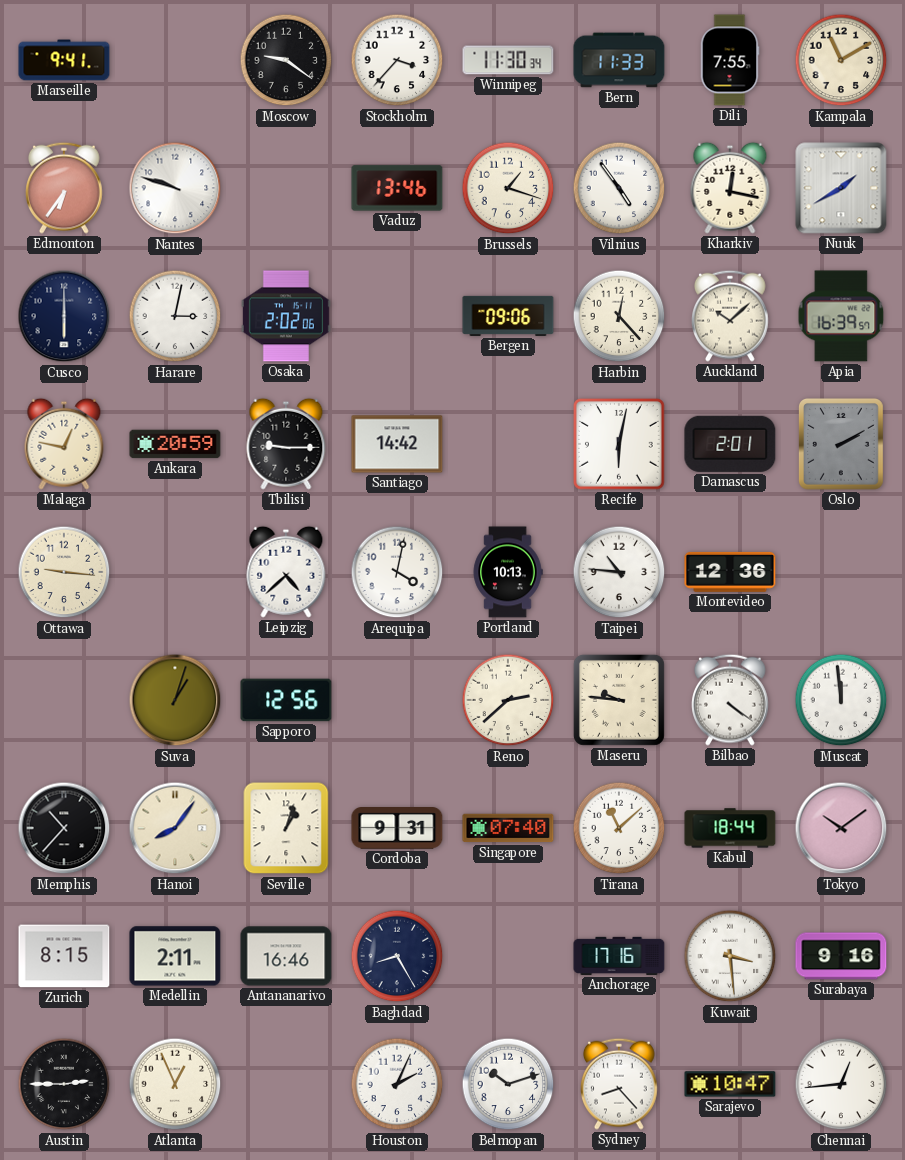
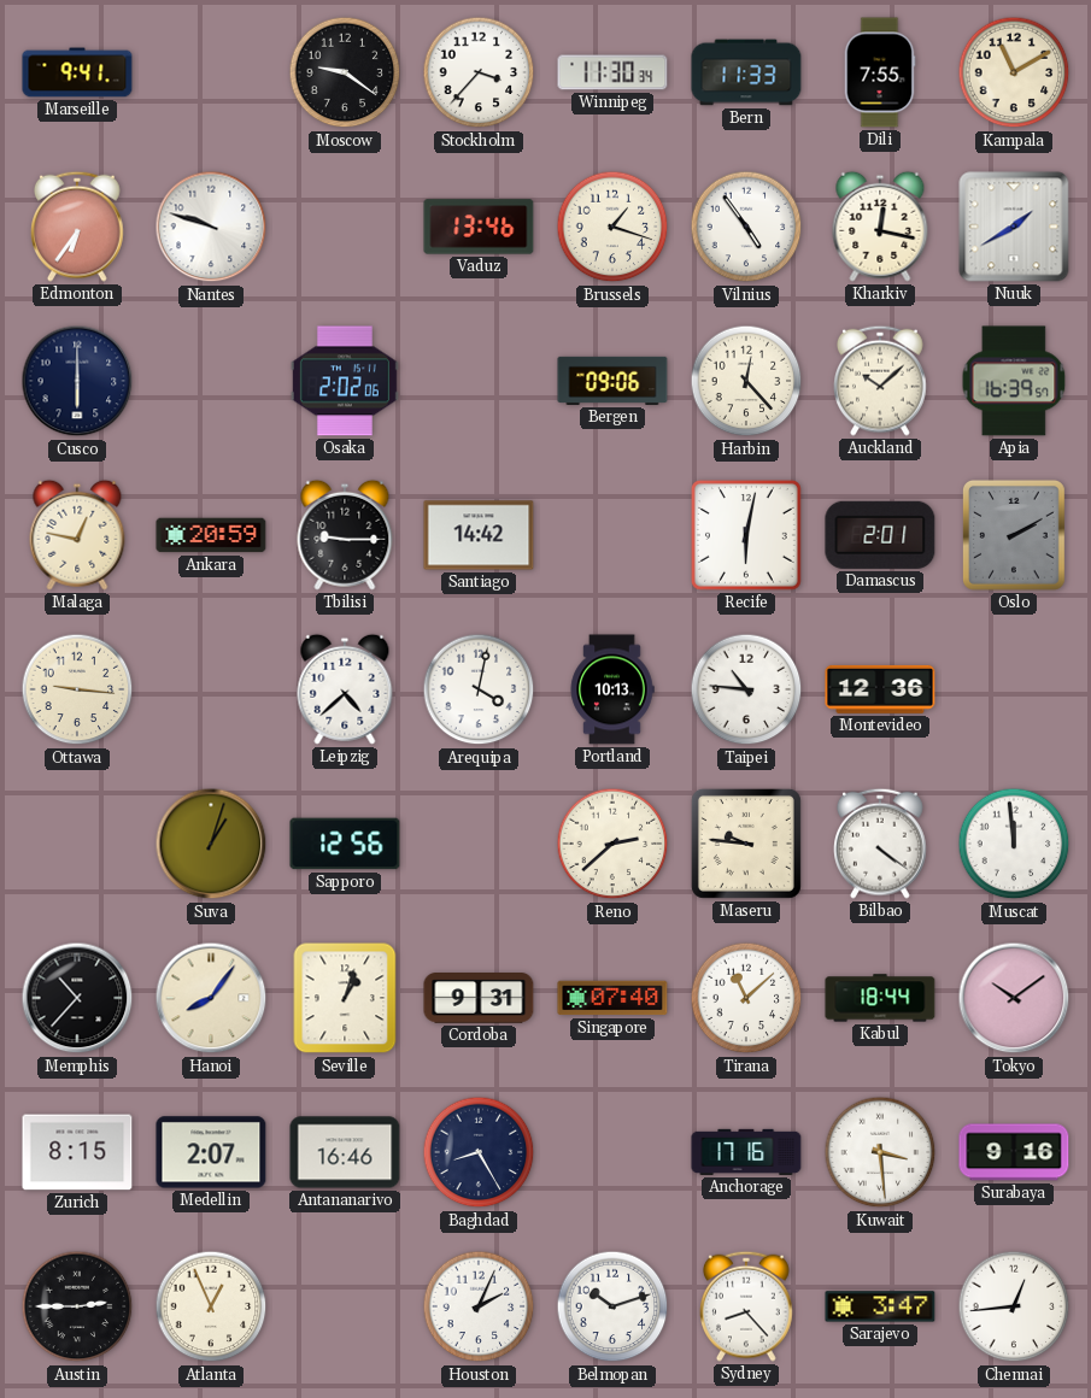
Harare: 3:02 -> none
Medellin: 2:11 -> 2:07
Sarajevo: 10:47 -> 3:47
